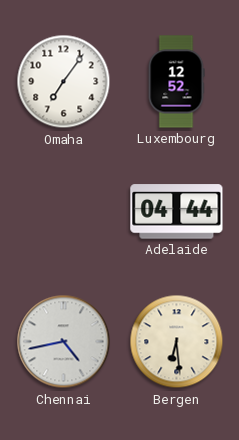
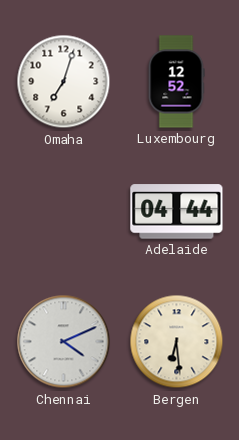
Omaha: 7:06 -> 7:03
Chennai: 4:43 -> 4:11
